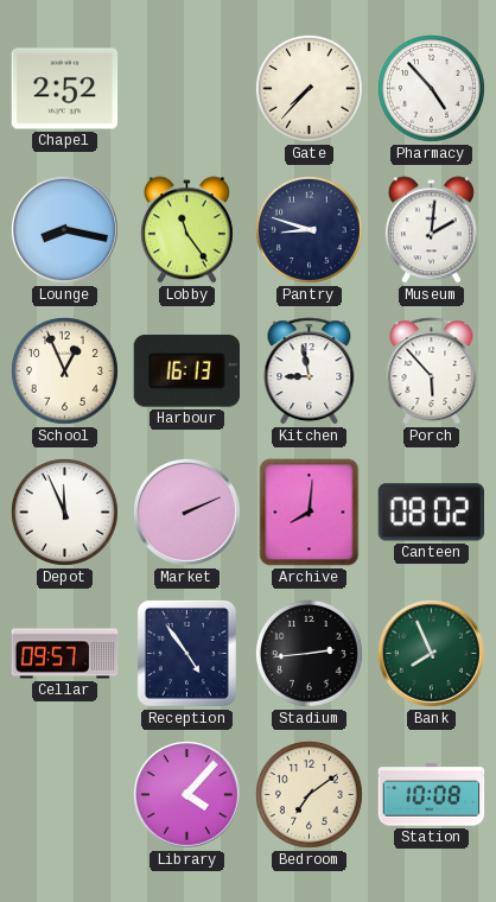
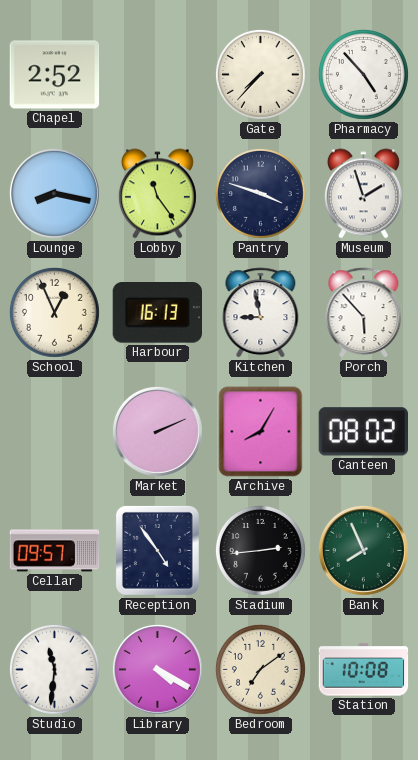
Pantry: 8:48 -> 3:48
Museum: 2:01 -> 1:57
Depot: 11:56 -> none
Archive: 8:01 -> 8:05
Studio: none -> 11:31
Library: 4:07 -> 4:20
